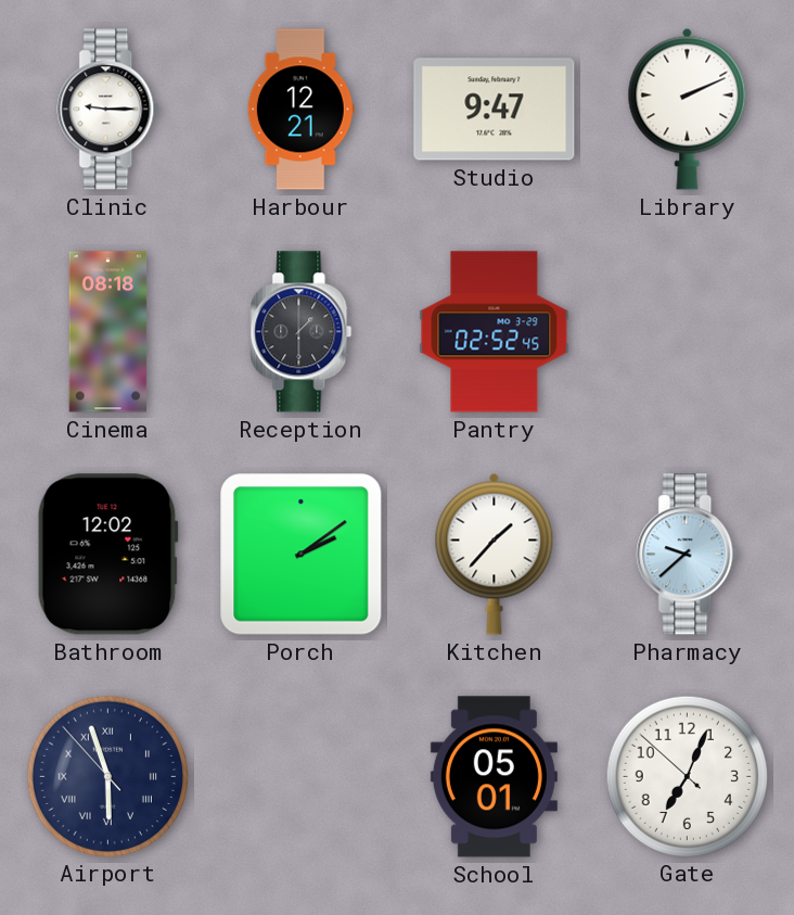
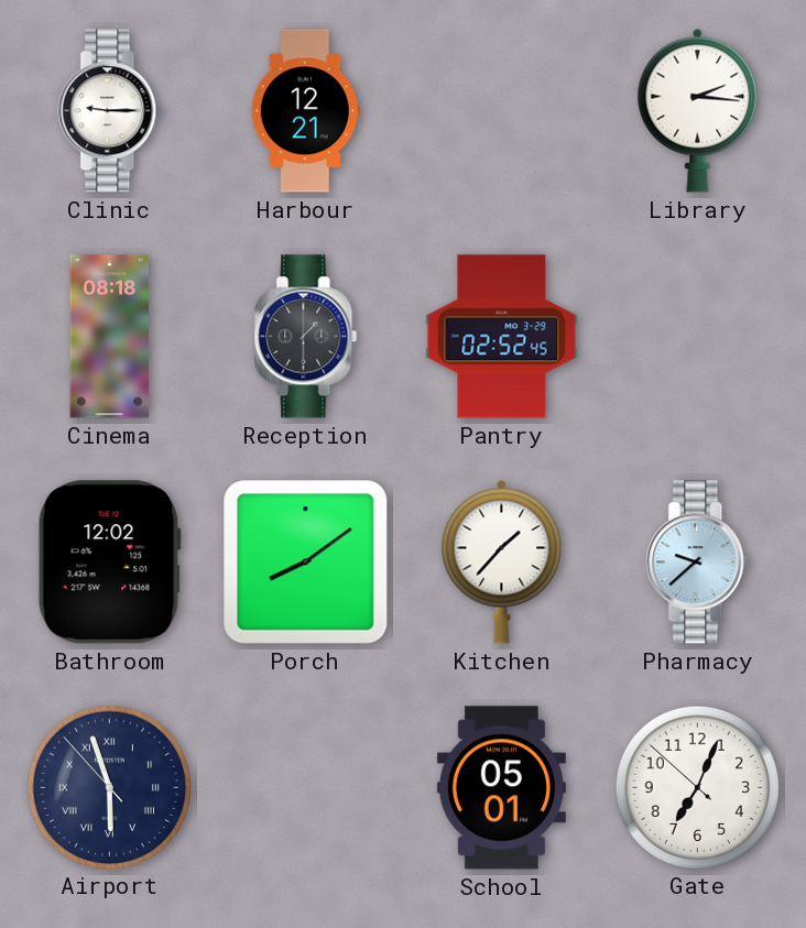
Studio: 9:47 -> none
Library: 2:11 -> 2:16
Porch: 2:09 -> 8:09
